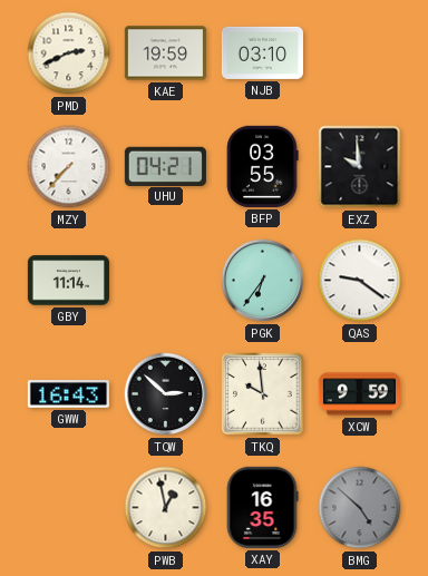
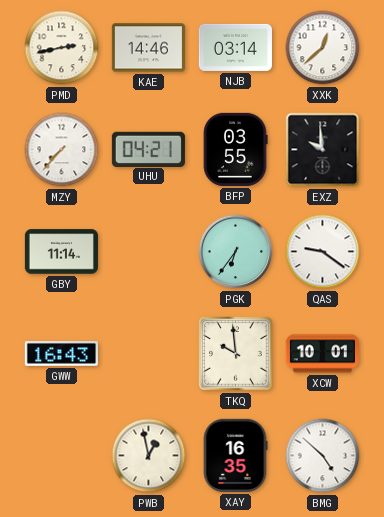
PMD: 2:41 -> 2:43
KAE: 19:59 -> 14:46
NJB: 03:10 -> 03:14
XXK: none -> 12:38
TQW: 2:52 -> none
XCW: 9:59 -> 10:01
BMG dial: grey -> white
